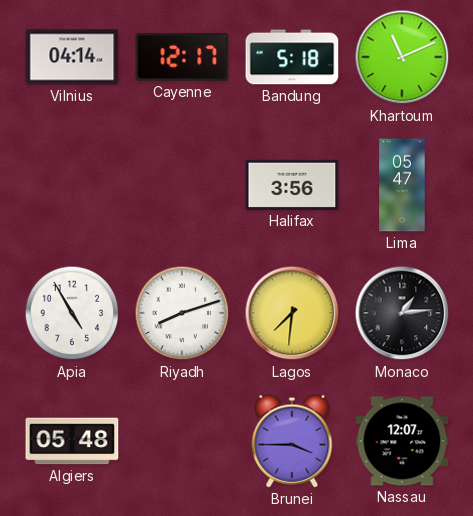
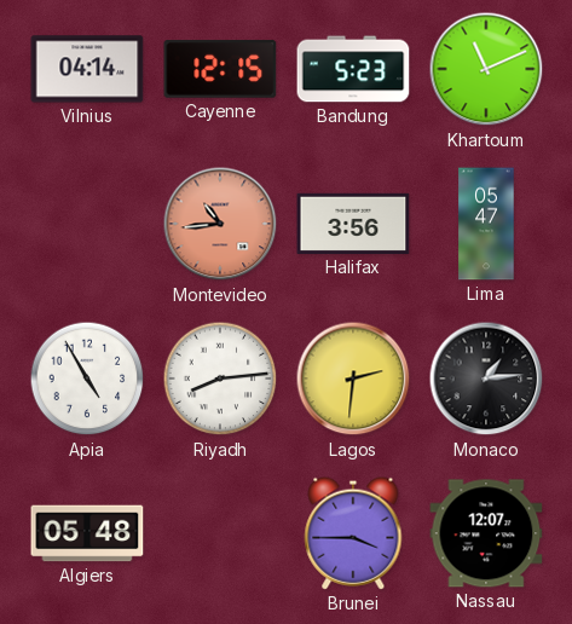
Cayenne: 12:17 -> 12:15
Bandung: 5:18 -> 5:23
Montevideo: none -> 10:44
Riyadh: 8:12 -> 8:14
Lagos: 7:31 -> 2:31
